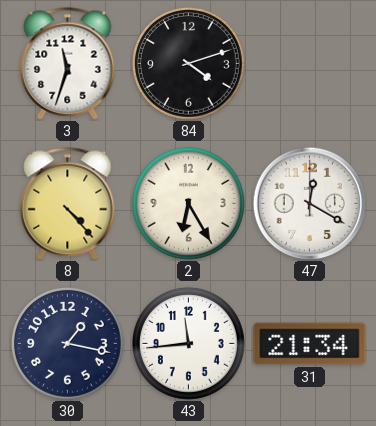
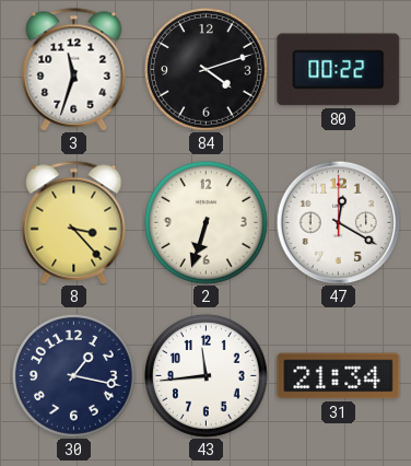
80: none -> 00:22
8: 4:23 -> 3:23
2: 6:25 -> 6:33
